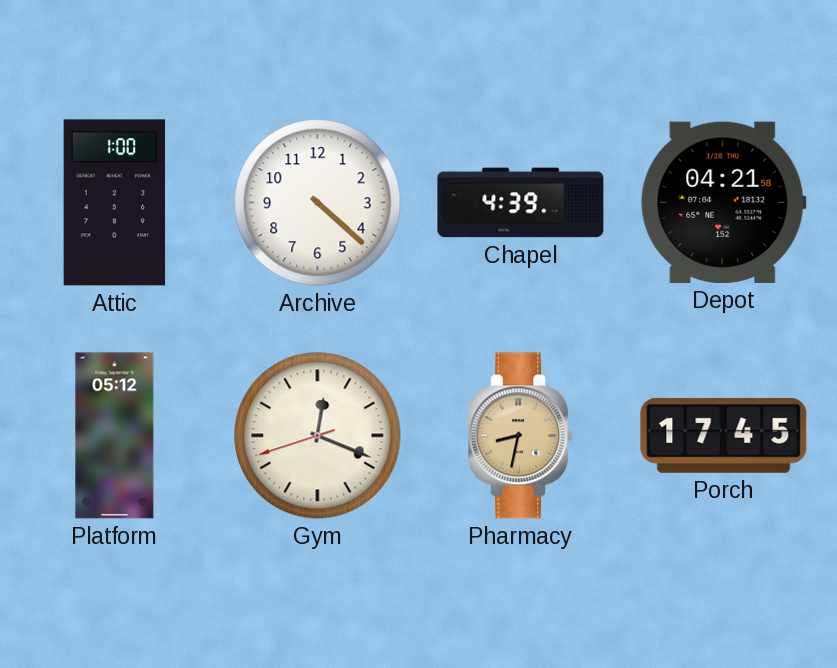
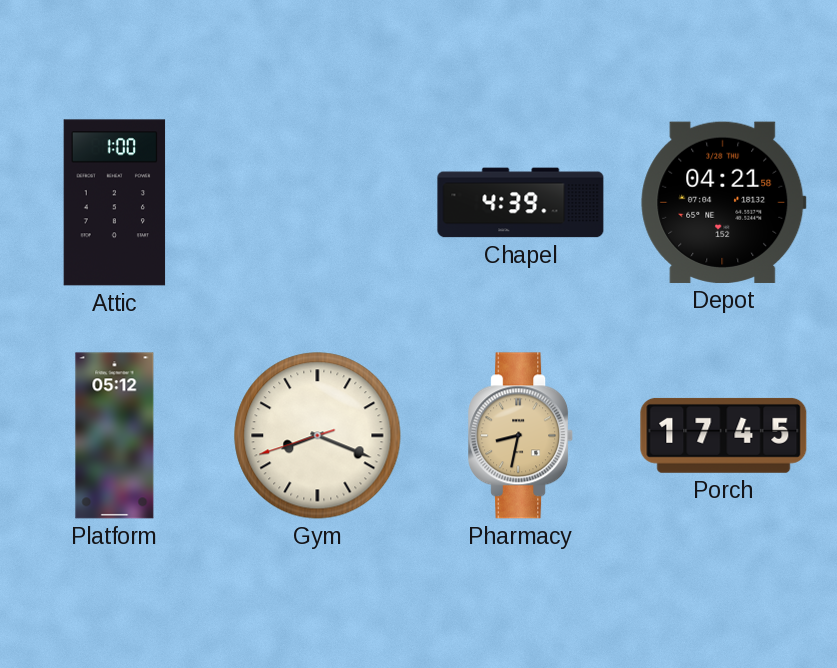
Archive: 4:22 -> none
Gym: 12:18 -> 8:18
